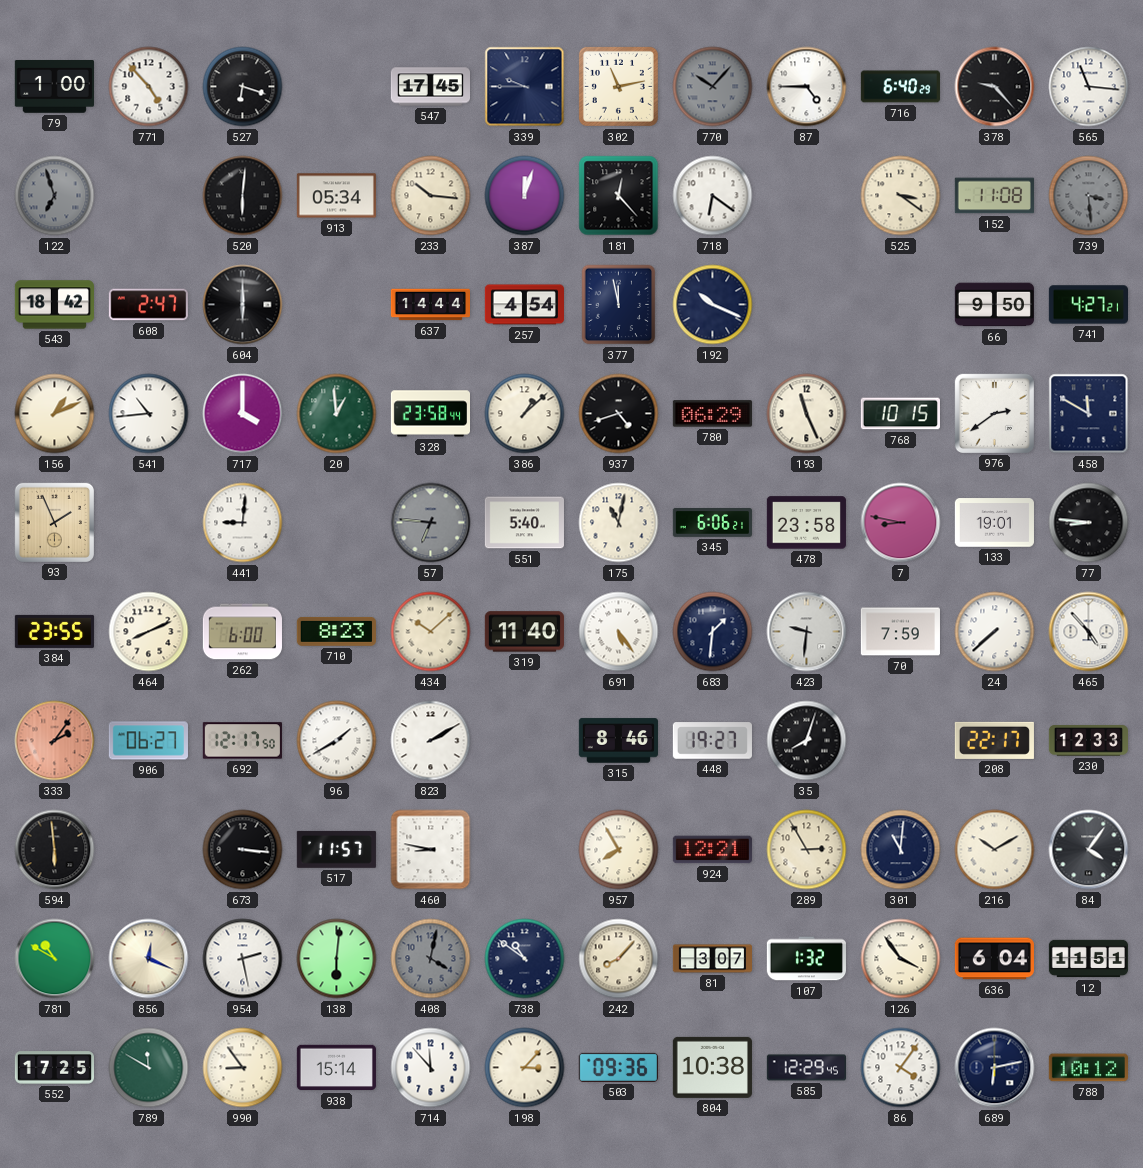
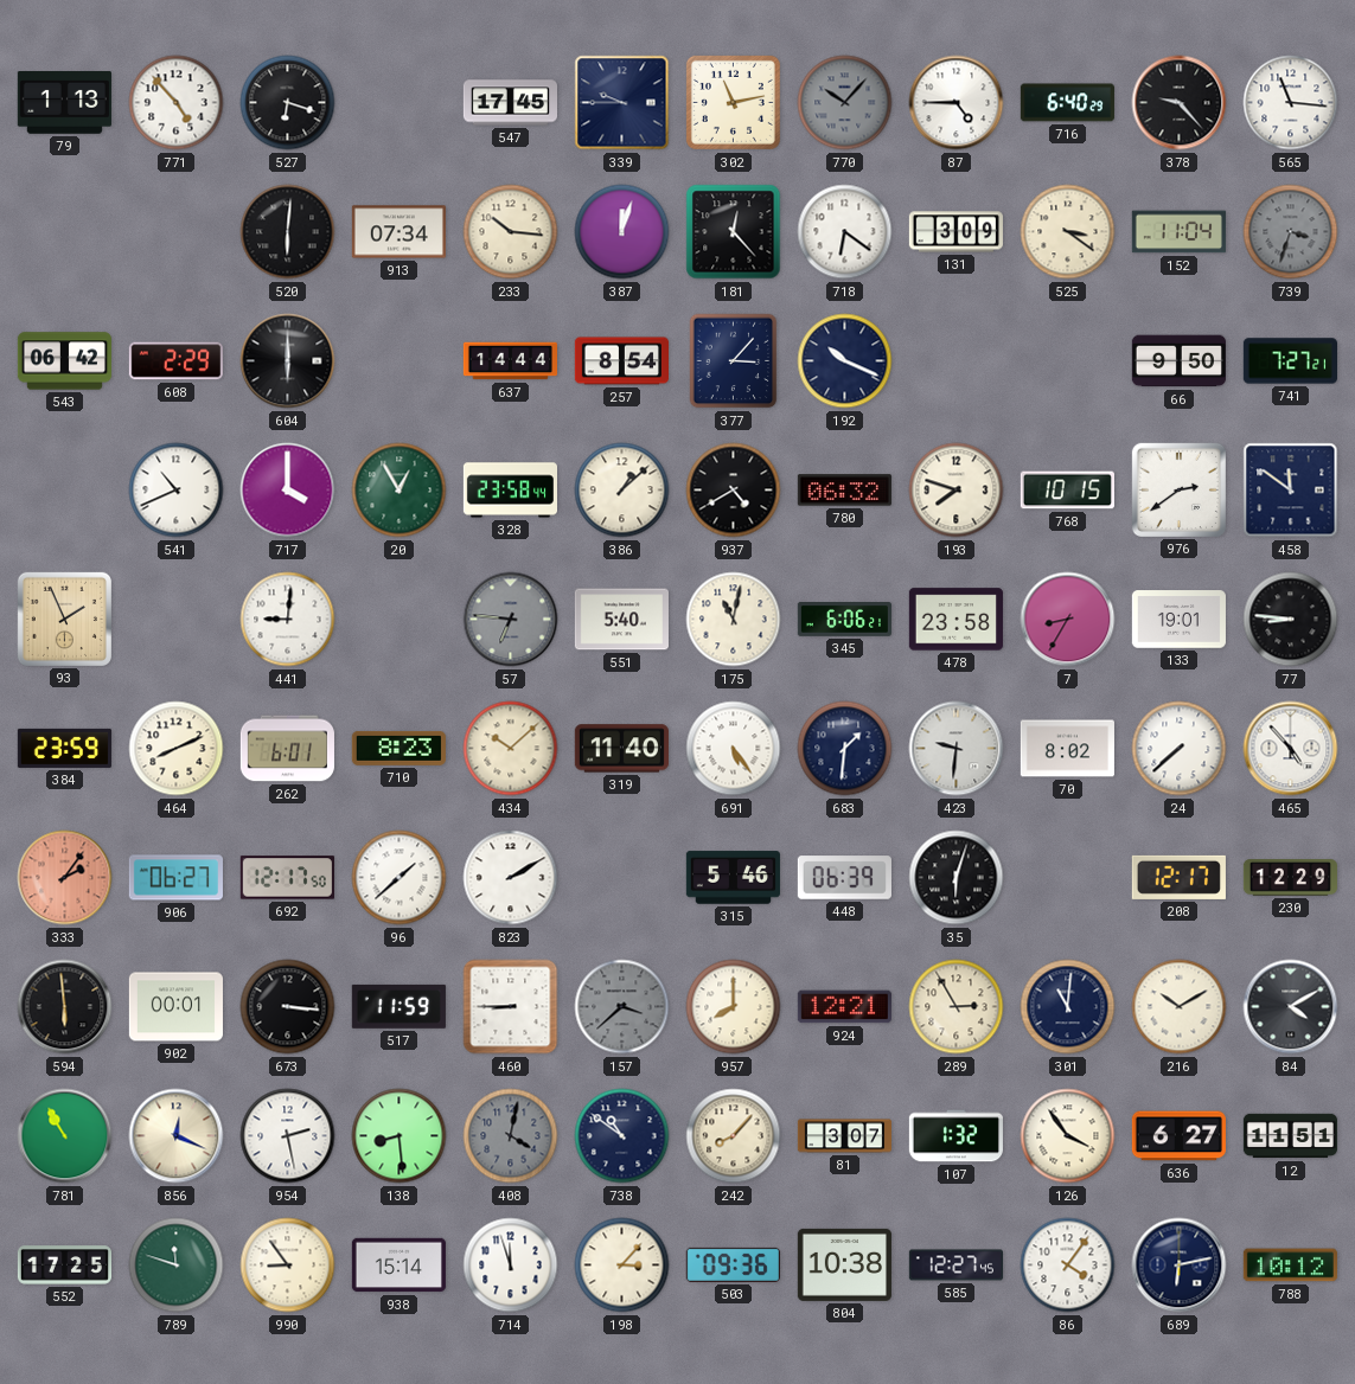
79: 1:00 -> 1:13
122: 6:57 -> none
913: 05:34 -> 07:34
131: none -> 3:09
152: 11:08 -> 11:04
739: 3:29 -> 3:33
543: 18:42 -> 06:42
608: 2:47 -> 2:29
257: 4:54 -> 8:54
377: 11:58 -> 3:07
741: 4:27 -> 7:27
156: 1:11 -> none
541: 10:44 -> 10:41
20: 12:59 -> 12:55
937: 4:42 -> 4:40
780: 06:29 -> 06:32
193: 11:26 -> 7:48
458: 11:50 -> 11:51
7: 8:47 -> 8:35
384: 23:55 -> 23:59
262: 6:00 -> 6:01
70: 7:59 -> 8:02
96: 1:40 -> 1:38
315: 8:46 -> 5:46
448: 19:27 -> 06:39
35: 8:03 -> 6:03
208: 22:17 -> 12:17
230: 12:33 -> 12:29
902: none -> 00:01
517: 11:57 -> 11:59
460: 8:47 -> 8:45
157: none -> 3:38
957: 7:55 -> 8:00
84: 4:06 -> 4:10
781: 10:50 -> 10:55
138: 6:01 -> 8:29
636: 6:04 -> 6:27
789: 11:50 -> 11:48
714: 11:53 -> 11:57
585: 12:29 -> 12:27
